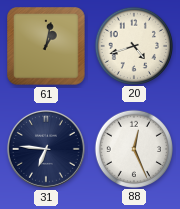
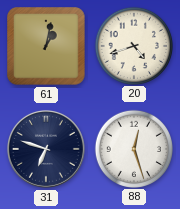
31: 6:46 -> 6:48
88: 12:26 -> 12:27
